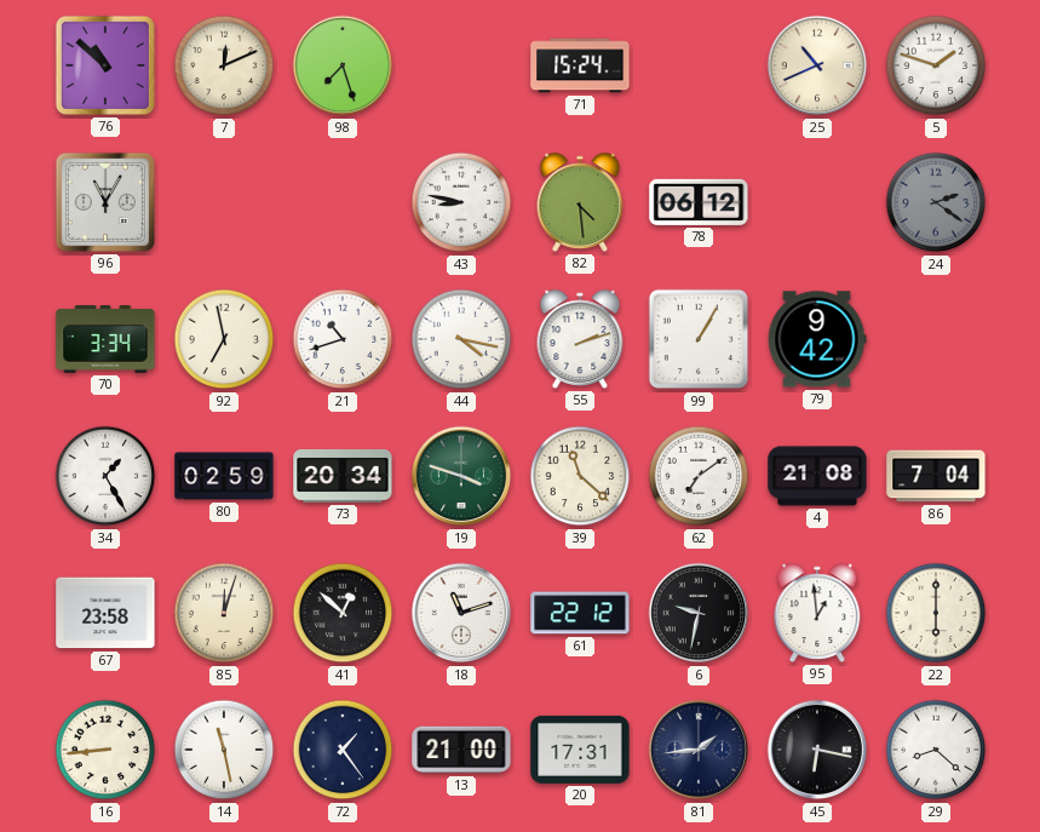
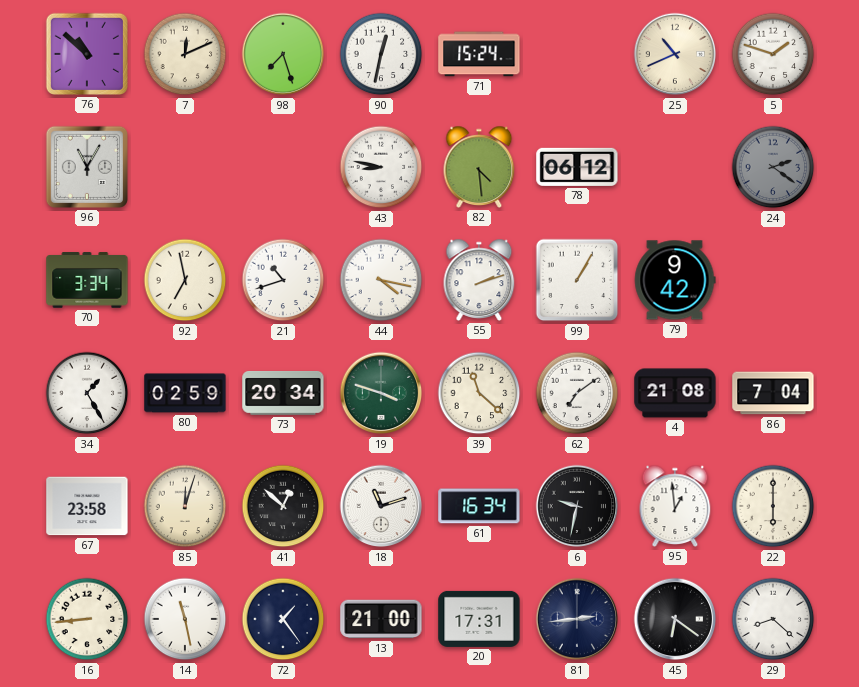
90: none -> 12:32
61: 22:12 -> 16:34
81: 1:44 -> 2:44
45: 6:17 -> 6:21
